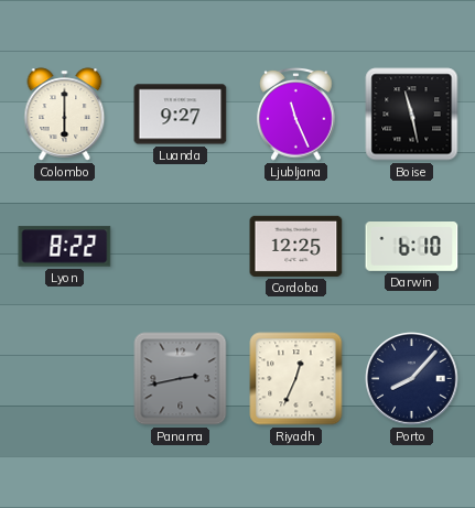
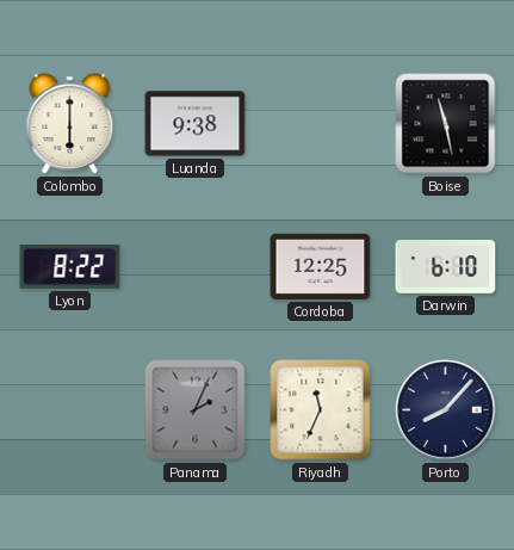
Luanda: 9:27 -> 9:38
Ljubljana: 11:26 -> none
Panama: 2:43 -> 2:04
Riyadh: 12:34 -> 11:34
